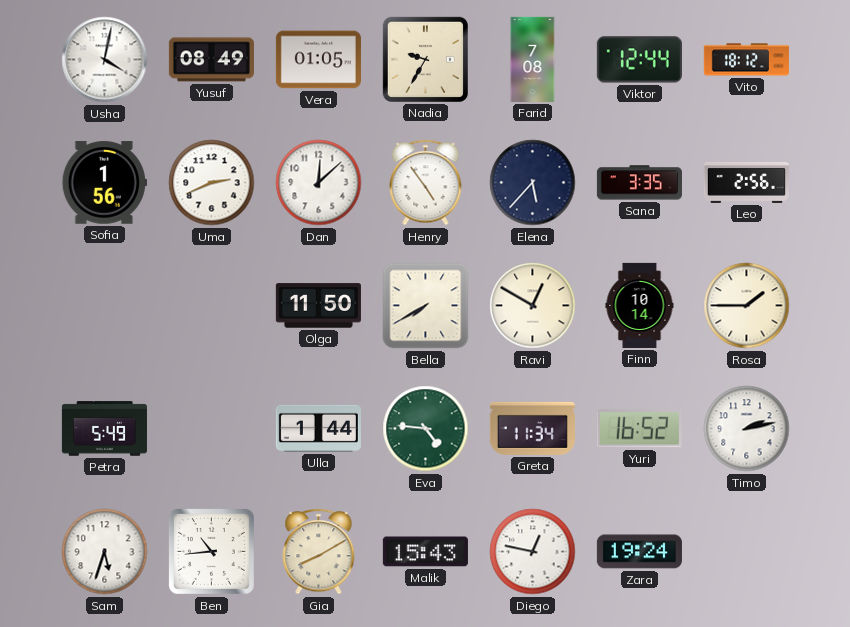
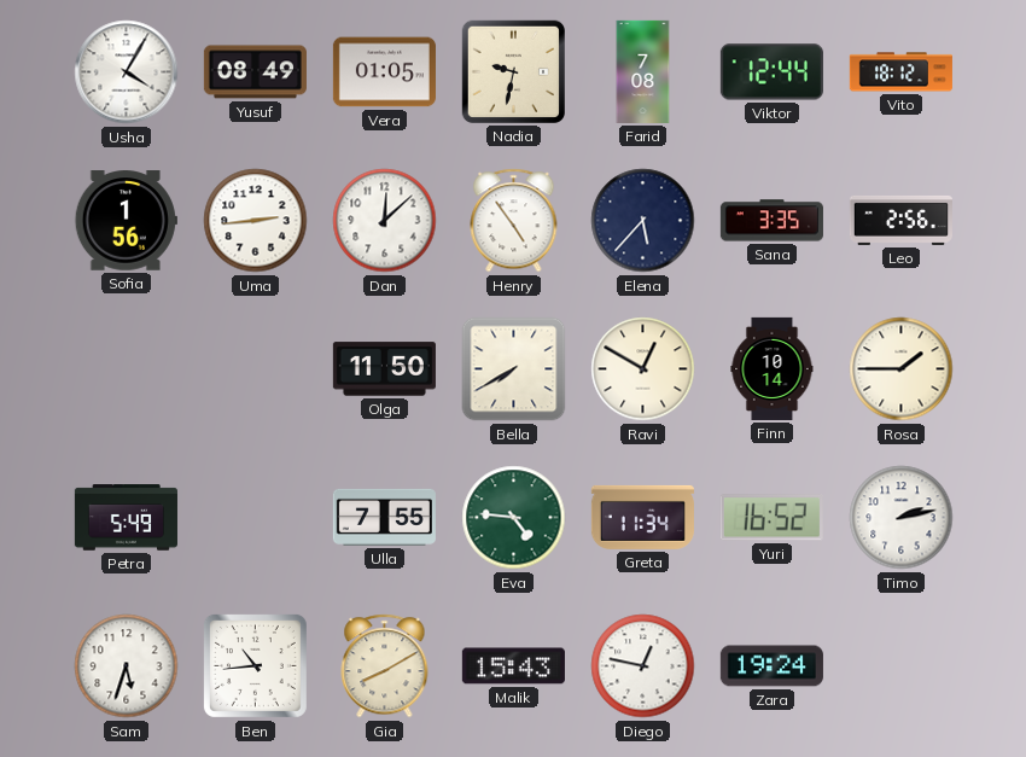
Usha: 4:02 -> 4:05
Nadia: 9:35 -> 9:32
Uma: 2:41 -> 2:44
Ulla: 1:44 -> 7:55
